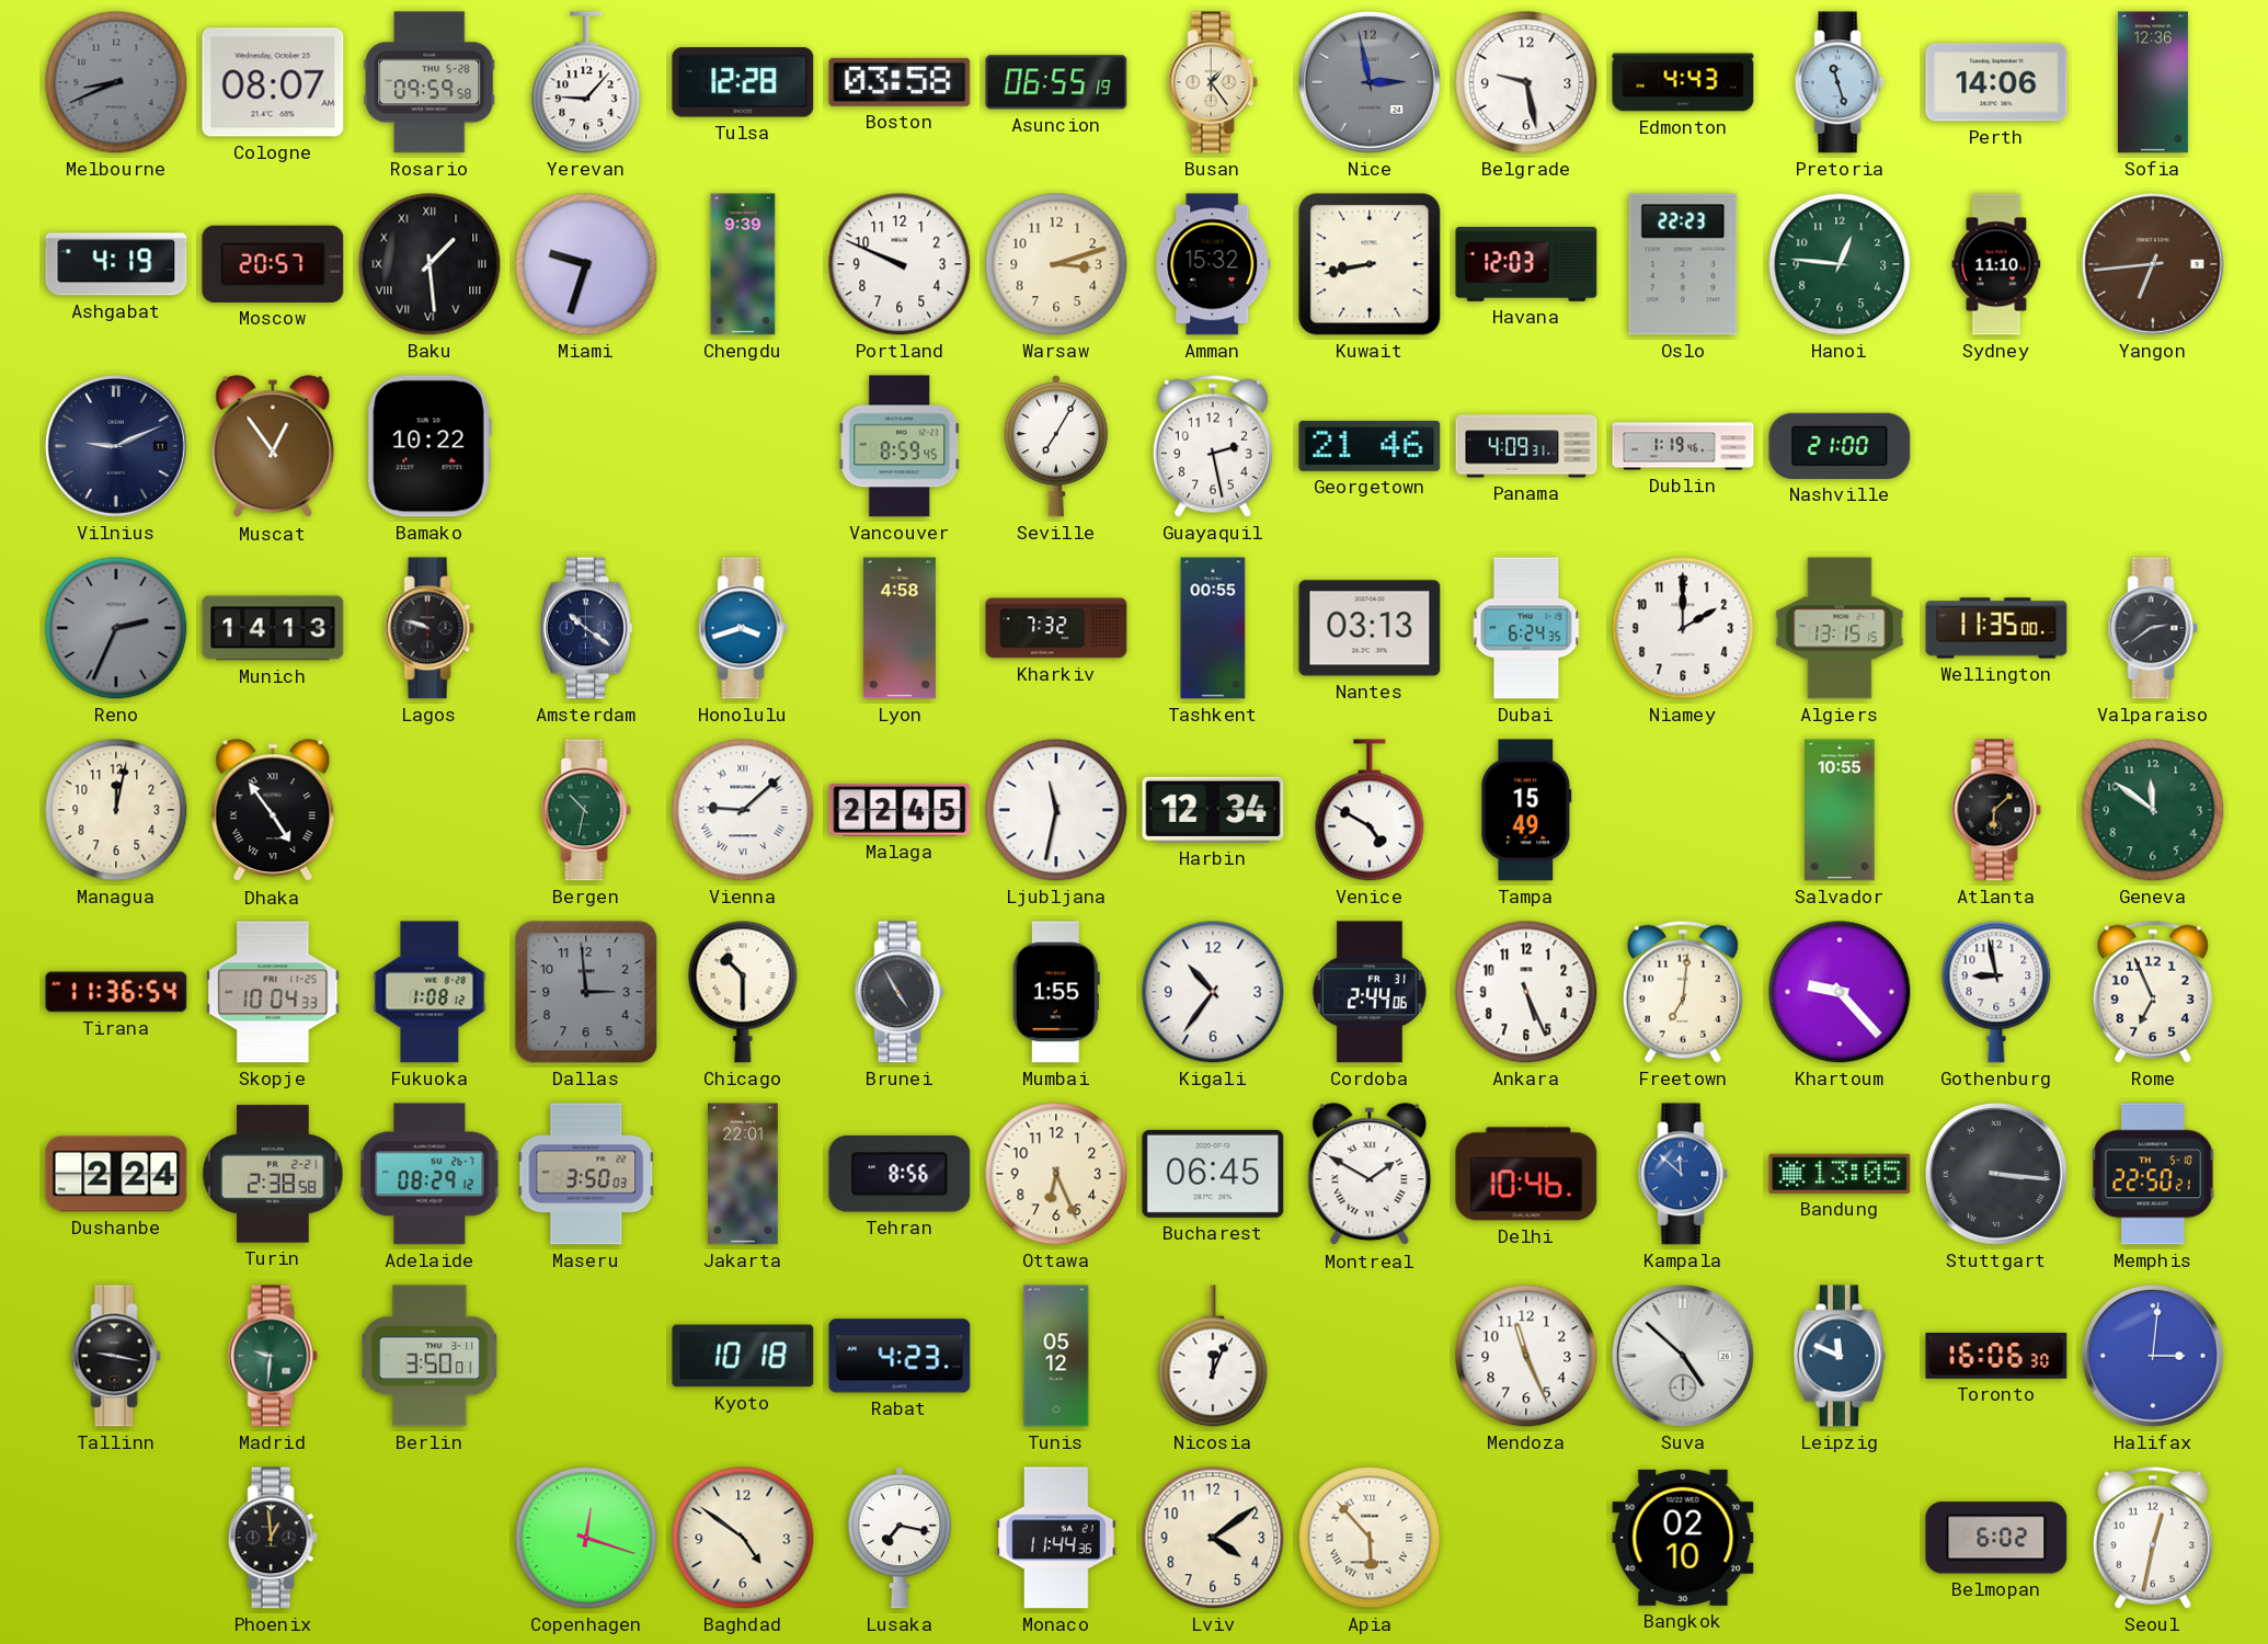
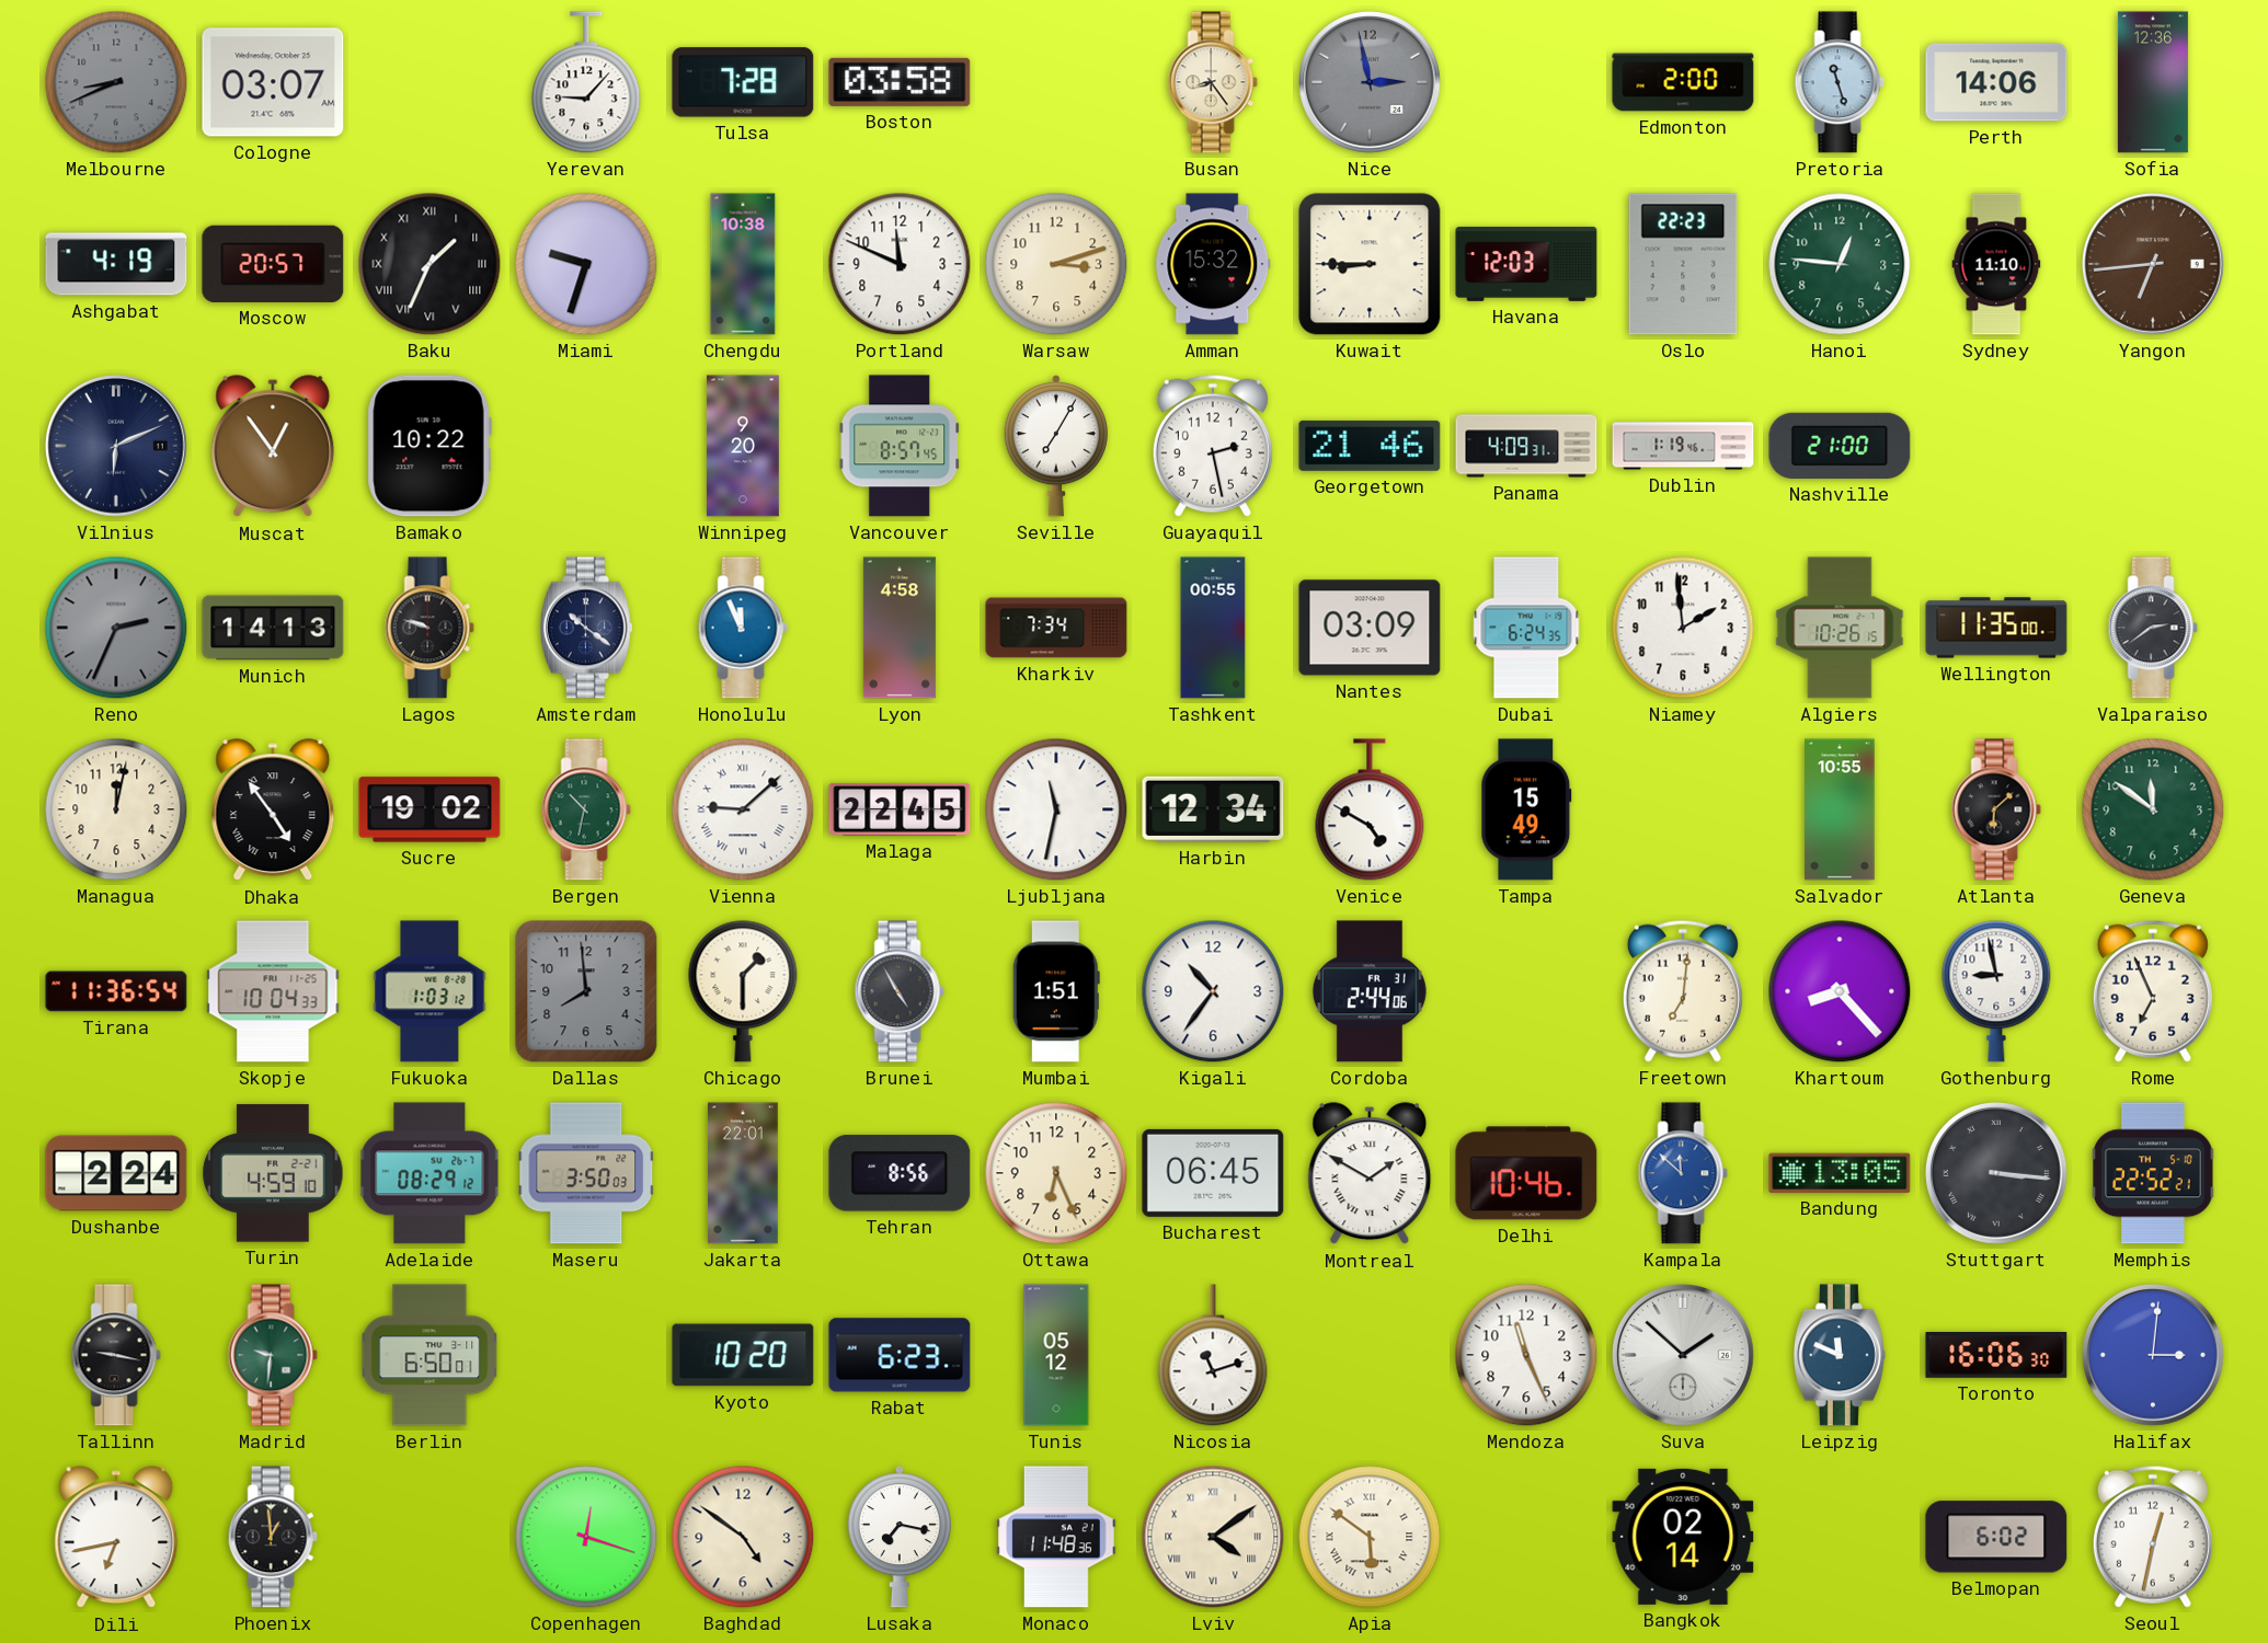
Cologne: 08:07 -> 03:07
Rosario: 09:59 -> none
Tulsa: 12:28 -> 7:28
Asuncion: 06:55 -> none
Busan: 1:24 -> 8:24
Belgrade: 9:28 -> none
Edmonton: 4:43 -> 2:00
Baku: 1:29 -> 1:34
Chengdu: 9:39 -> 10:38
Portland: 9:49 -> 11:49
Kuwait: 8:43 -> 8:45
Vilnius: 9:11 -> 6:11
Winnipeg: none -> 9:20
Vancouver: 8:59 -> 8:57
Honolulu: 3:42 -> 11:56
Kharkiv: 7:32 -> 7:34
Nantes: 03:13 -> 03:09
Niamey: 2:00 -> 1:59
Algiers: 13:15 -> 10:26
Sucre: none -> 19:02
Fukuoka: 1:08 -> 1:03
Dallas: 2:59 -> 7:59
Chicago: 10:30 -> 1:30
Mumbai: 1:55 -> 1:51
Ankara: 5:26 -> none
Khartoum: 9:23 -> 8:23
Turin: 2:38 -> 4:59
Memphis: 22:50 -> 22:52
Berlin: 3:50 -> 6:50
Kyoto: 10:18 -> 10:20
Rabat: 4:23 -> 6:23
Nicosia: 12:04 -> 11:12
Suva: 4:52 -> 1:52
Dili: none -> 6:43
Monaco: 11:44 -> 11:48
Lviv numerals: Arabic -> Roman
Apia: 5:53 -> 5:51
Bangkok: 02:10 -> 02:14
